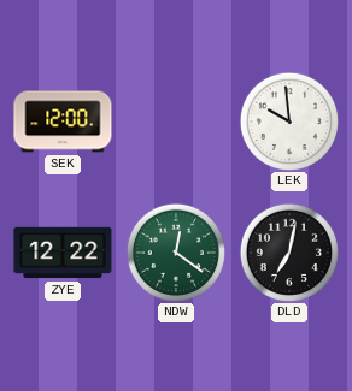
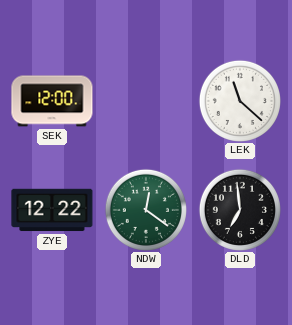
LEK: 9:59 -> 11:22
DLD: 7:02 -> 6:59
